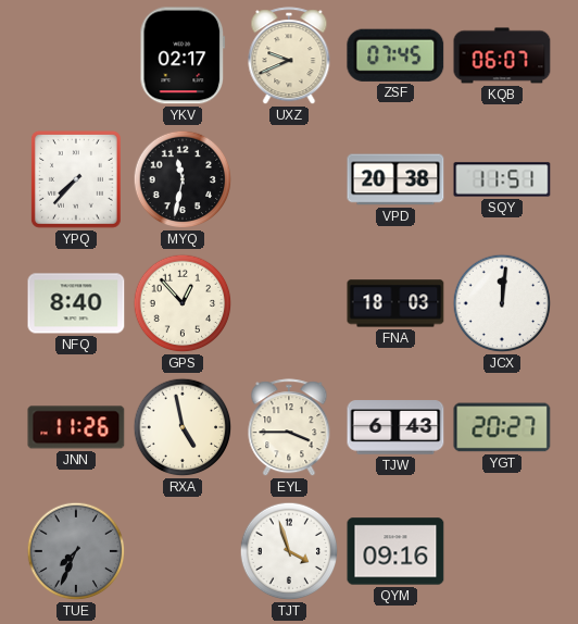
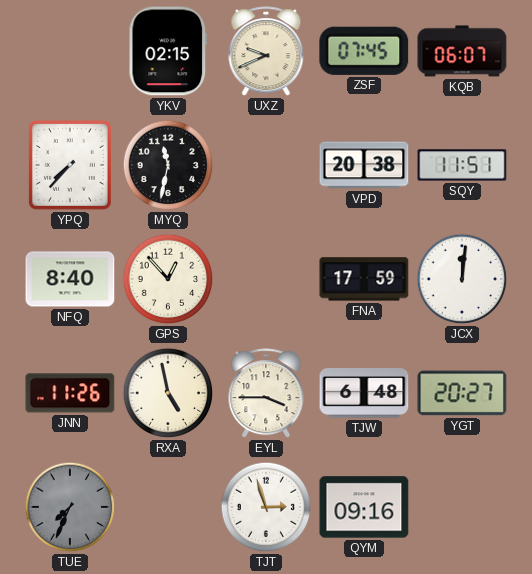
YKV: 02:17 -> 02:15
FNA: 18:03 -> 17:59
TJW: 6:43 -> 6:48
TJT: 3:57 -> 2:57
